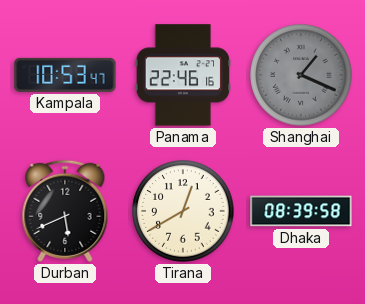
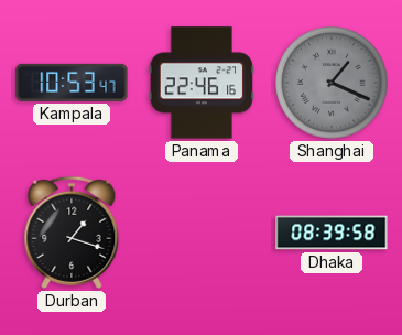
Durban: 5:41 -> 1:18
Tirana: 12:40 -> none
